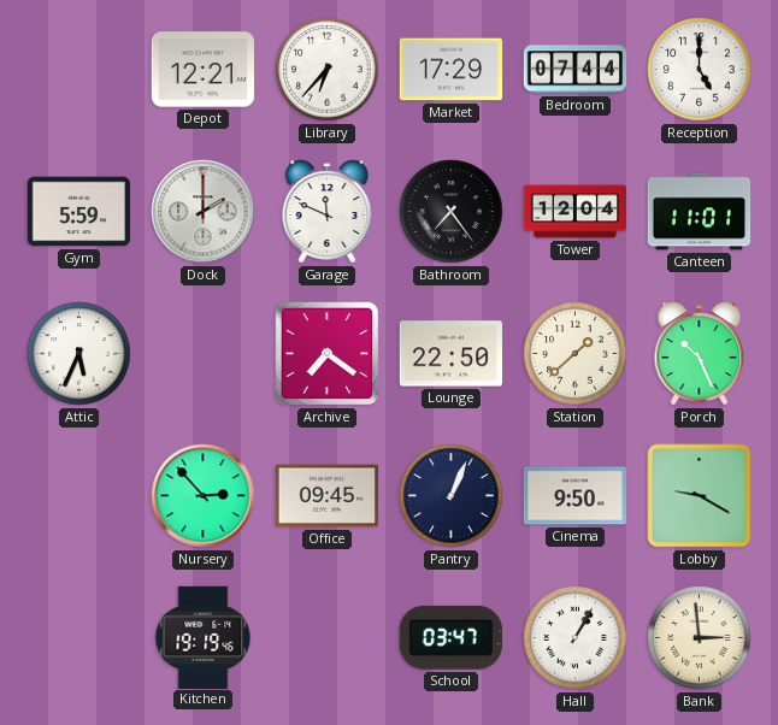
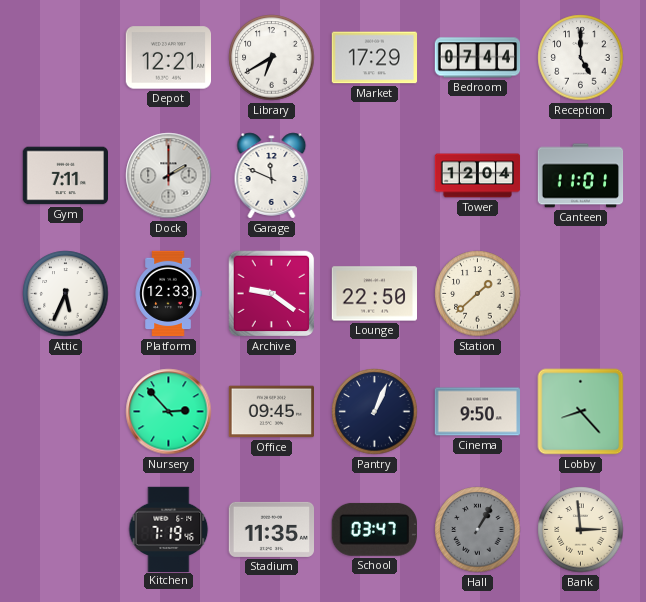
Library: 6:37 -> 6:40
Gym: 5:59 -> 7:11
Bathroom: 7:24 -> none
Platform: none -> 12:33
Archive: 7:21 -> 9:21
Porch: 10:26 -> none
Lobby: 9:20 -> 8:23
Kitchen: 19:19 -> 7:19
Stadium: none -> 11:35
Hall dial: white -> grey
